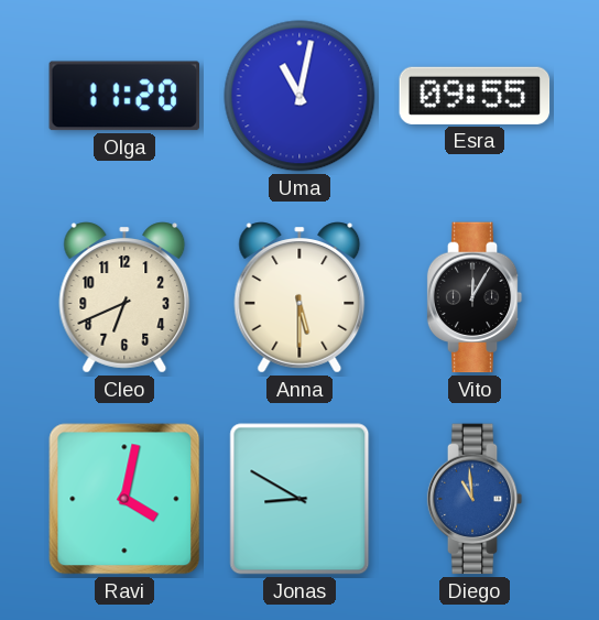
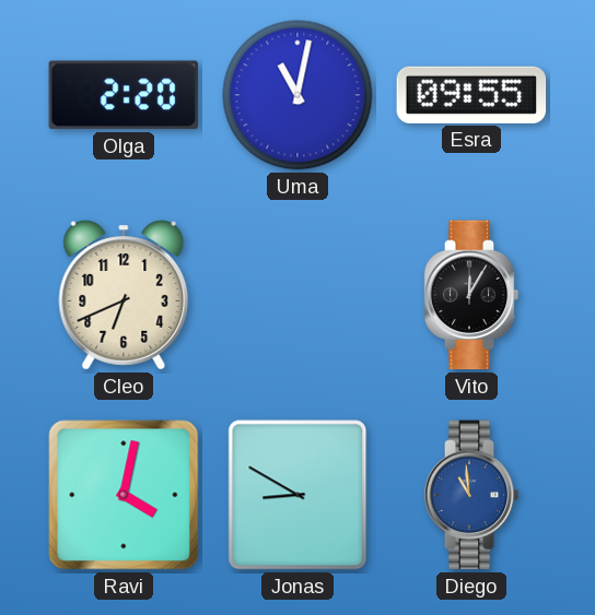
Olga: 11:20 -> 2:20
Anna: 5:30 -> none
